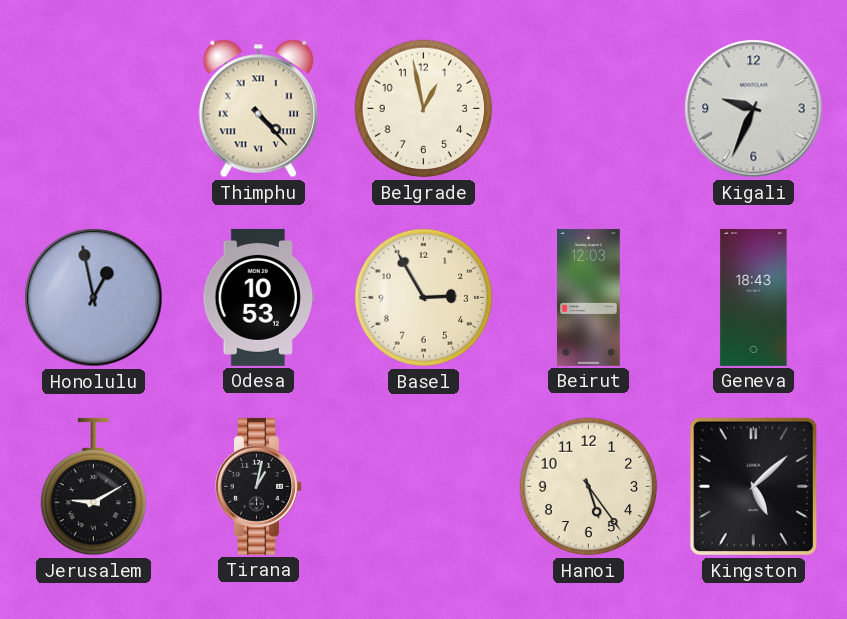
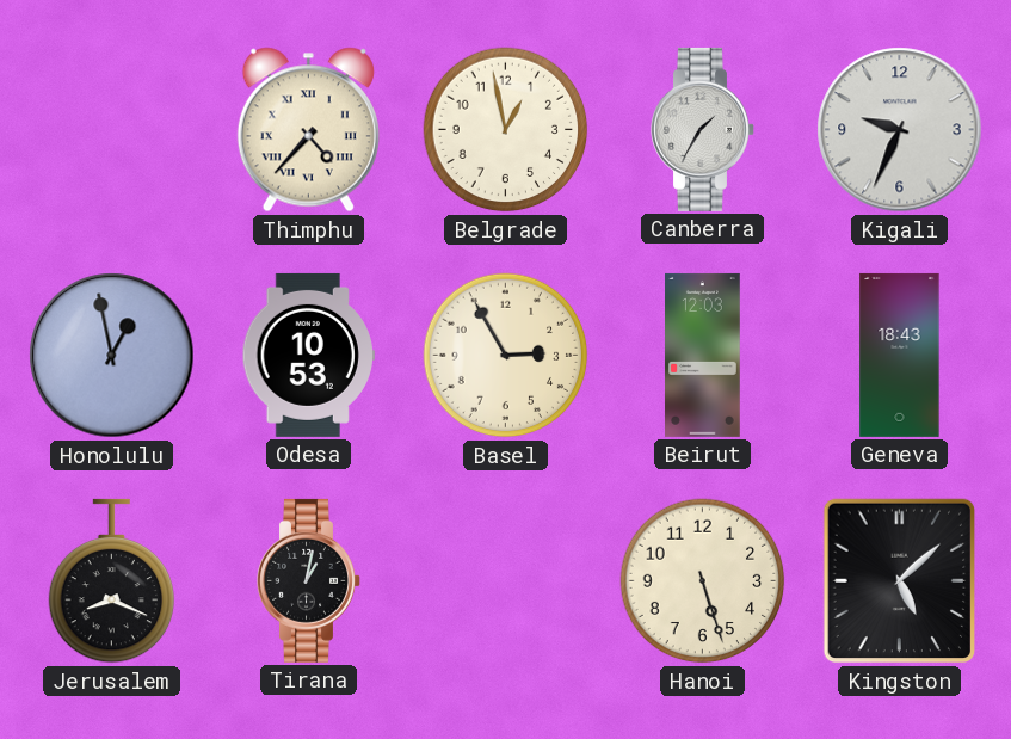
Thimphu: 4:23 -> 4:37
Canberra: none -> 1:35
Jerusalem: 9:10 -> 8:19
Hanoi: 5:24 -> 5:27
